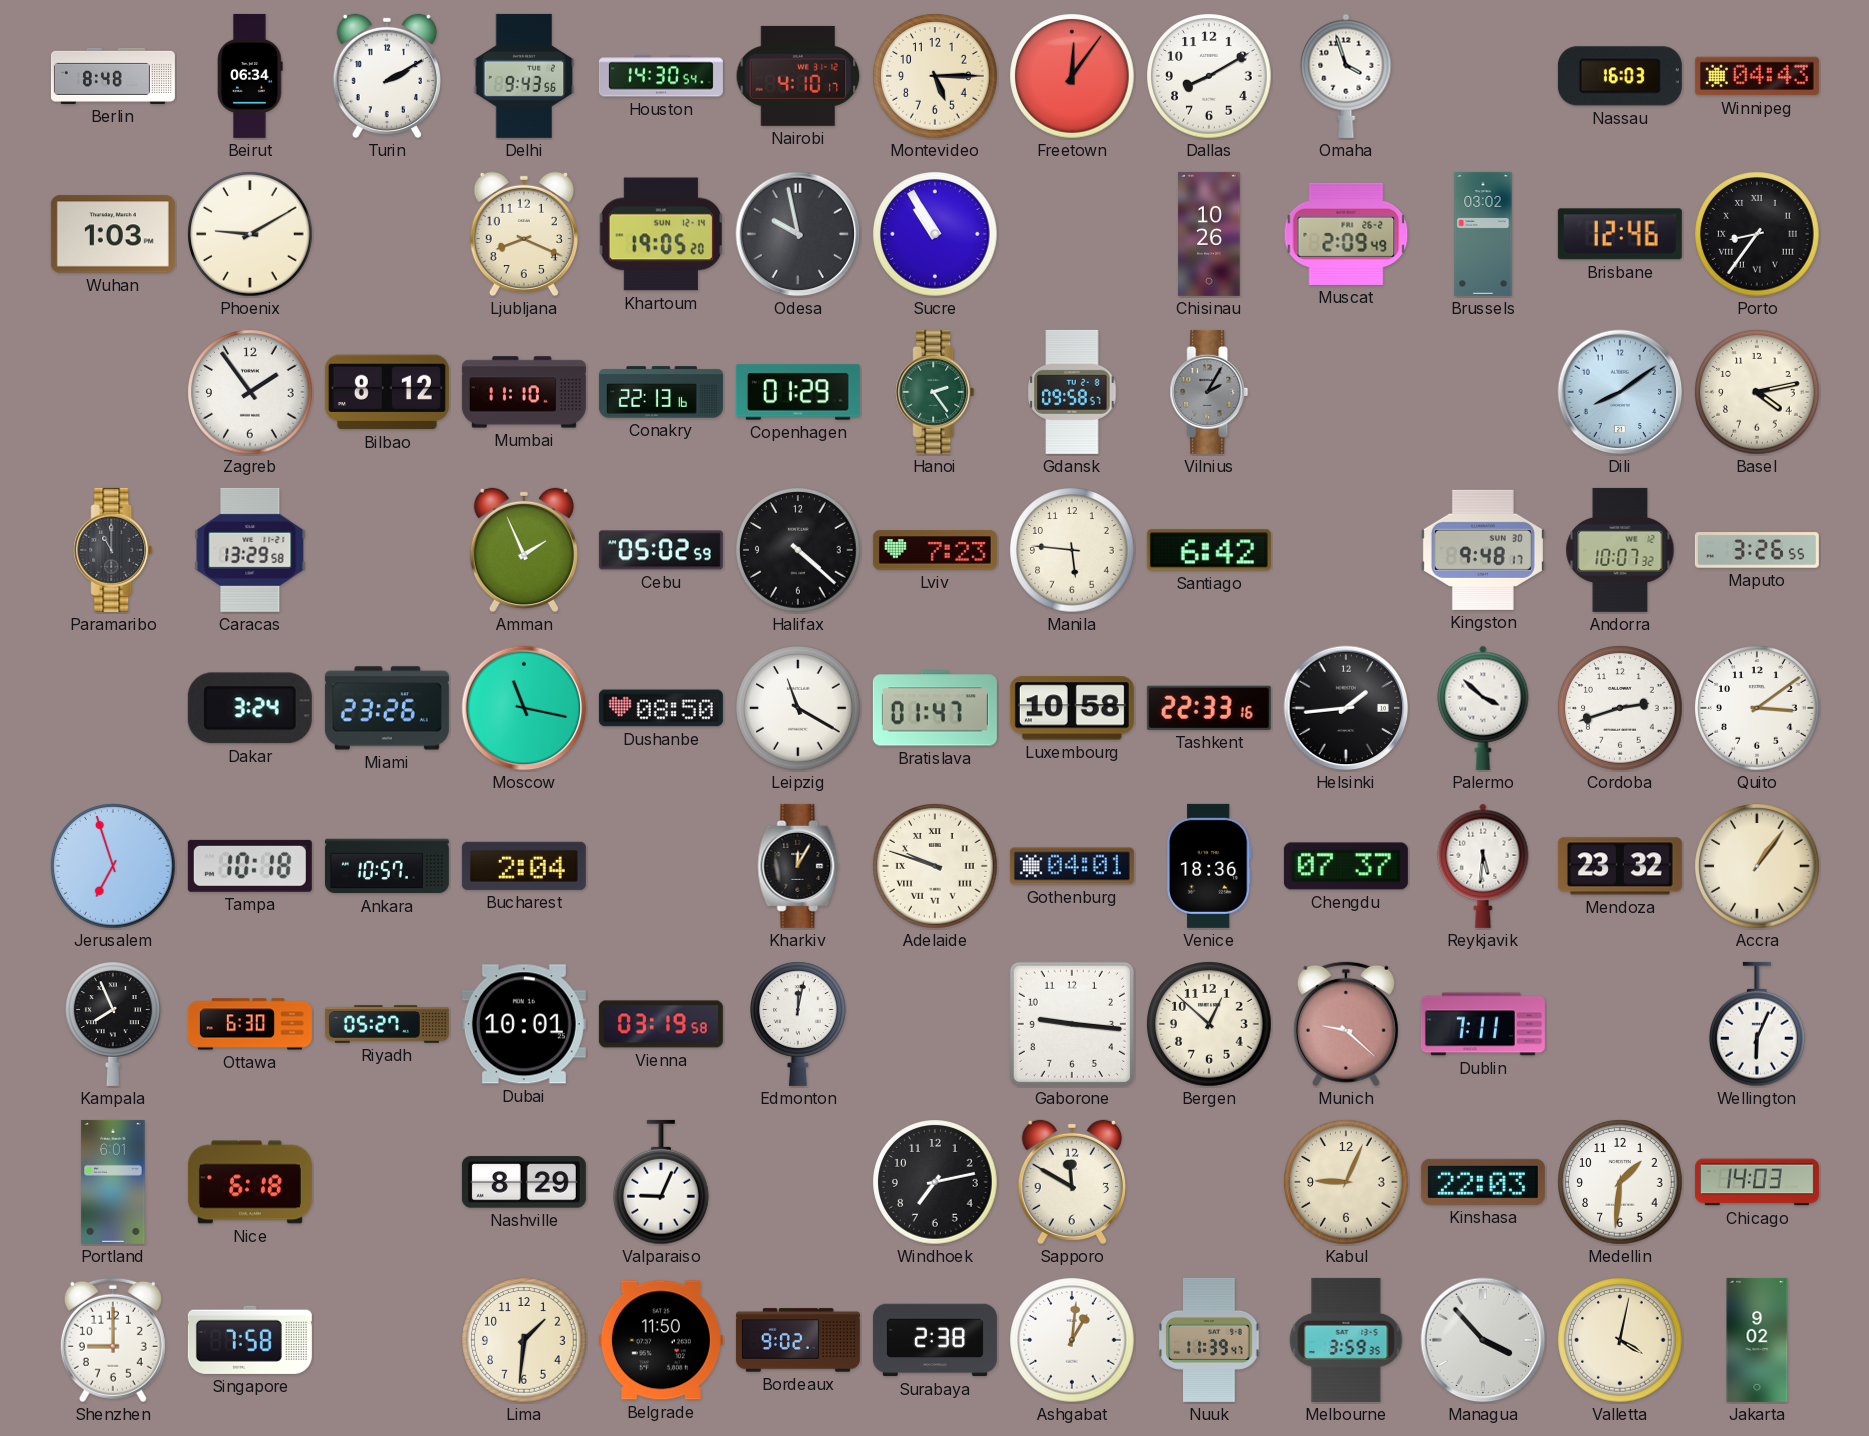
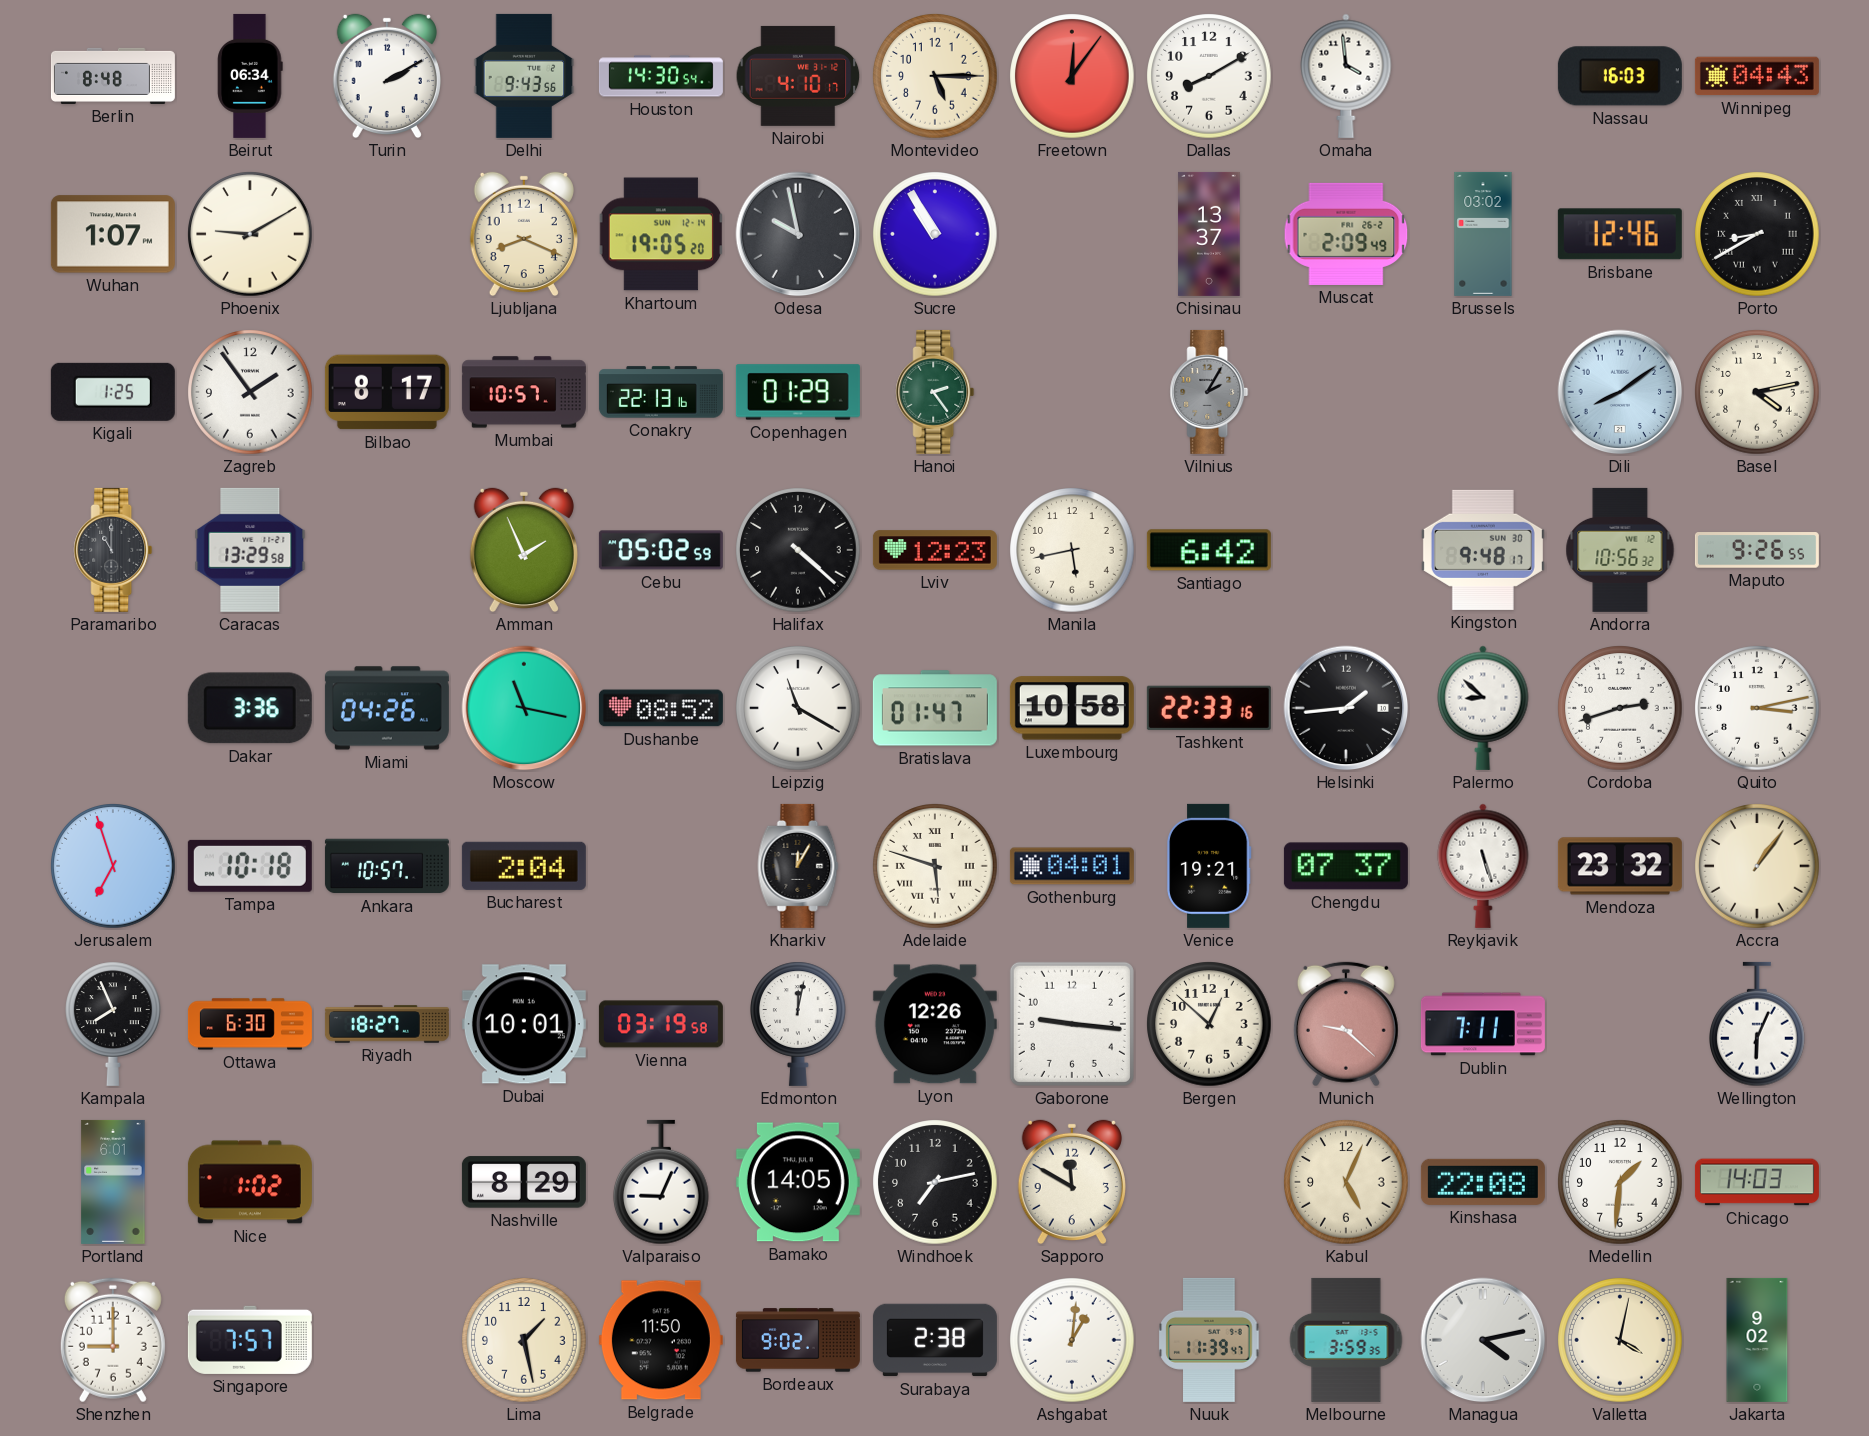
Omaha: 3:57 -> 3:59
Wuhan: 1:03 -> 1:07
Chisinau: 10:26 -> 13:37
Porto: 8:36 -> 8:40
Kigali: none -> 1:25
Bilbao: 8:12 -> 8:17
Mumbai: 11:10 -> 10:57
Gdansk: 09:58 -> none
Lviv: 7:23 -> 12:23
Manila: 5:46 -> 5:43
Andorra: 10:07 -> 10:56
Maputo: 3:26 -> 9:26
Dakar: 3:24 -> 3:36
Miami: 23:26 -> 04:26
Dushanbe: 08:50 -> 08:52
Palermo: 3:52 -> 8:52
Quito: 3:09 -> 3:13
Adelaide: 9:48 -> 5:48
Venice: 18:36 -> 19:21
Reykjavik: 5:31 -> 5:27
Riyadh: 05:27 -> 18:27
Lyon: none -> 12:26
Nice: 6:18 -> 1:02
Bamako: none -> 14:05
Kabul: 9:04 -> 5:04
Kinshasa: 22:03 -> 22:08
Singapore: 7:58 -> 7:57
Lima: 1:31 -> 1:28
Managua: 3:53 -> 4:13
